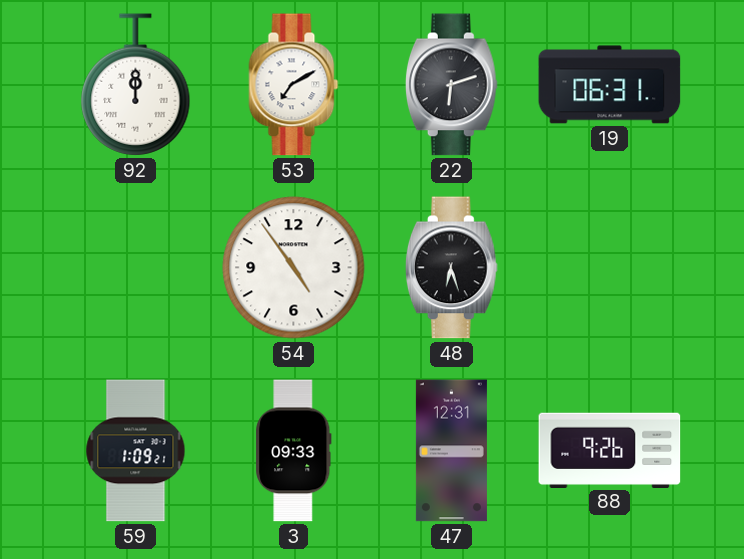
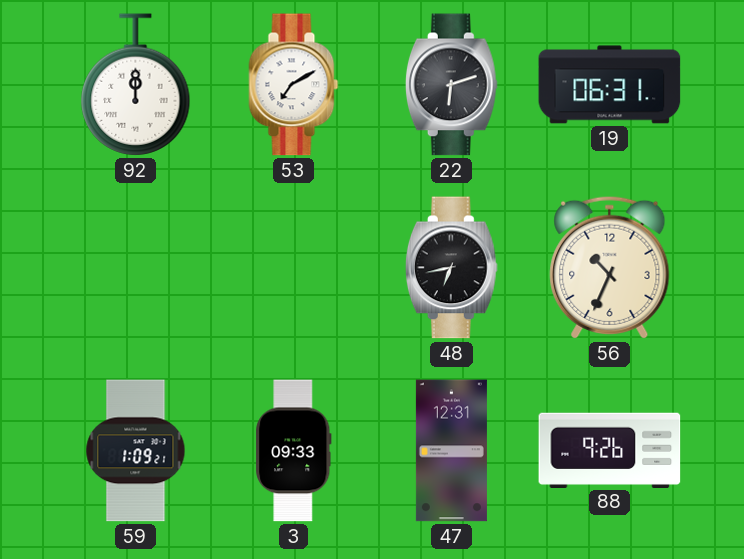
54: 4:54 -> none
48: 6:27 -> 6:43
56: none -> 10:34
